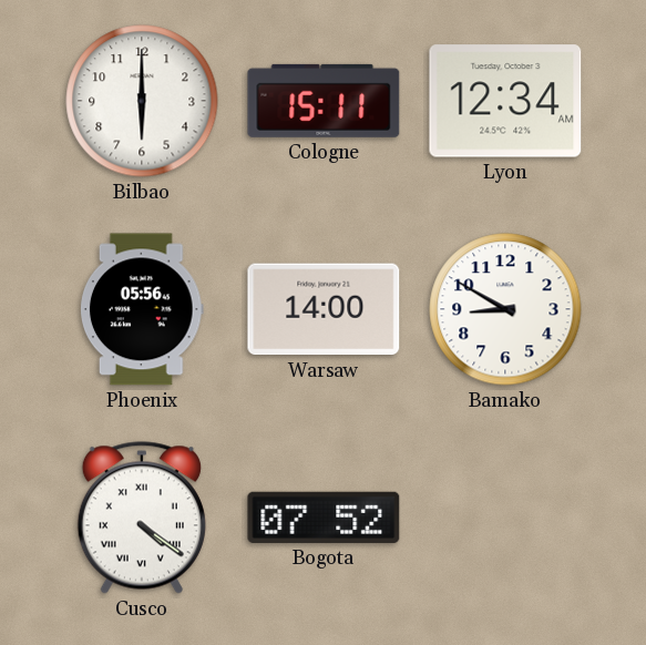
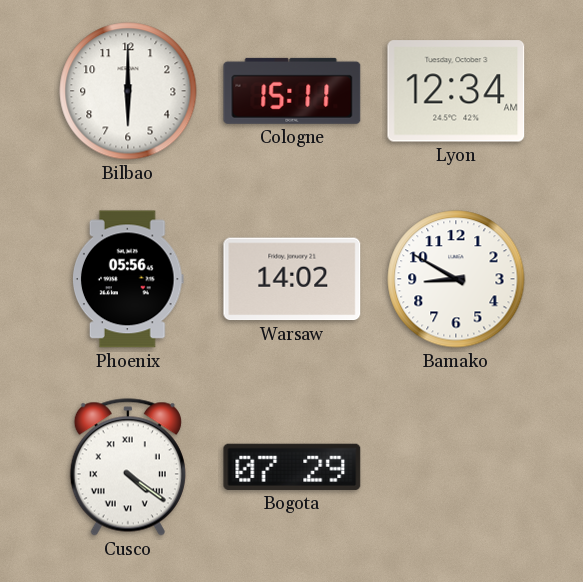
Warsaw: 14:00 -> 14:02
Bogota: 07:52 -> 07:29
